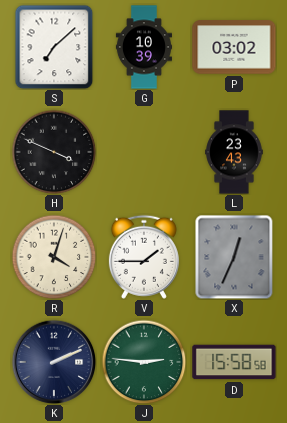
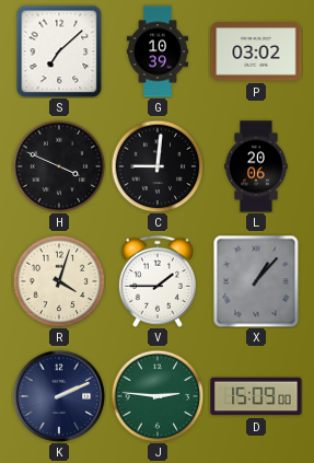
C: none -> 9:01
L: 23:43 -> 20:06
X: 12:34 -> 1:07
D: 15:58 -> 15:09
